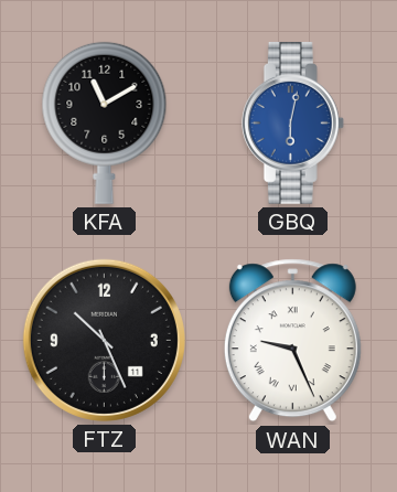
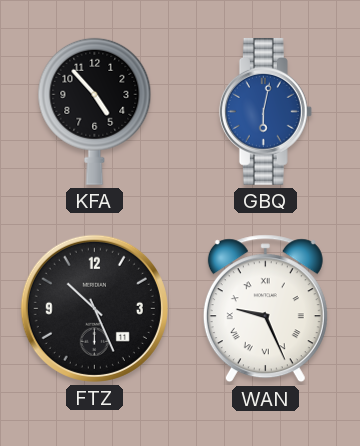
KFA: 11:10 -> 4:53
